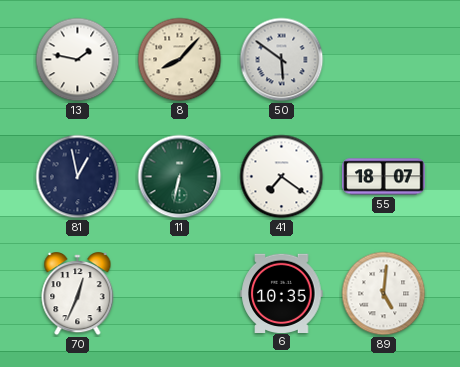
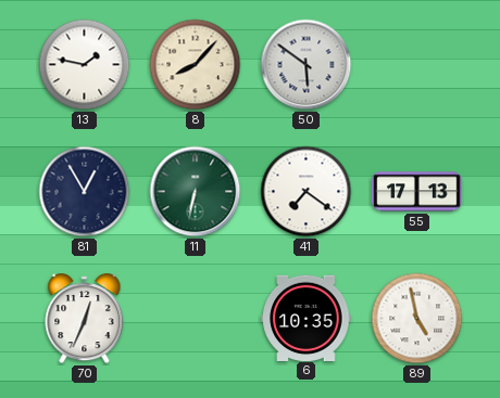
81: 12:58 -> 12:55
55: 18:07 -> 17:13
89: 5:01 -> 4:58
